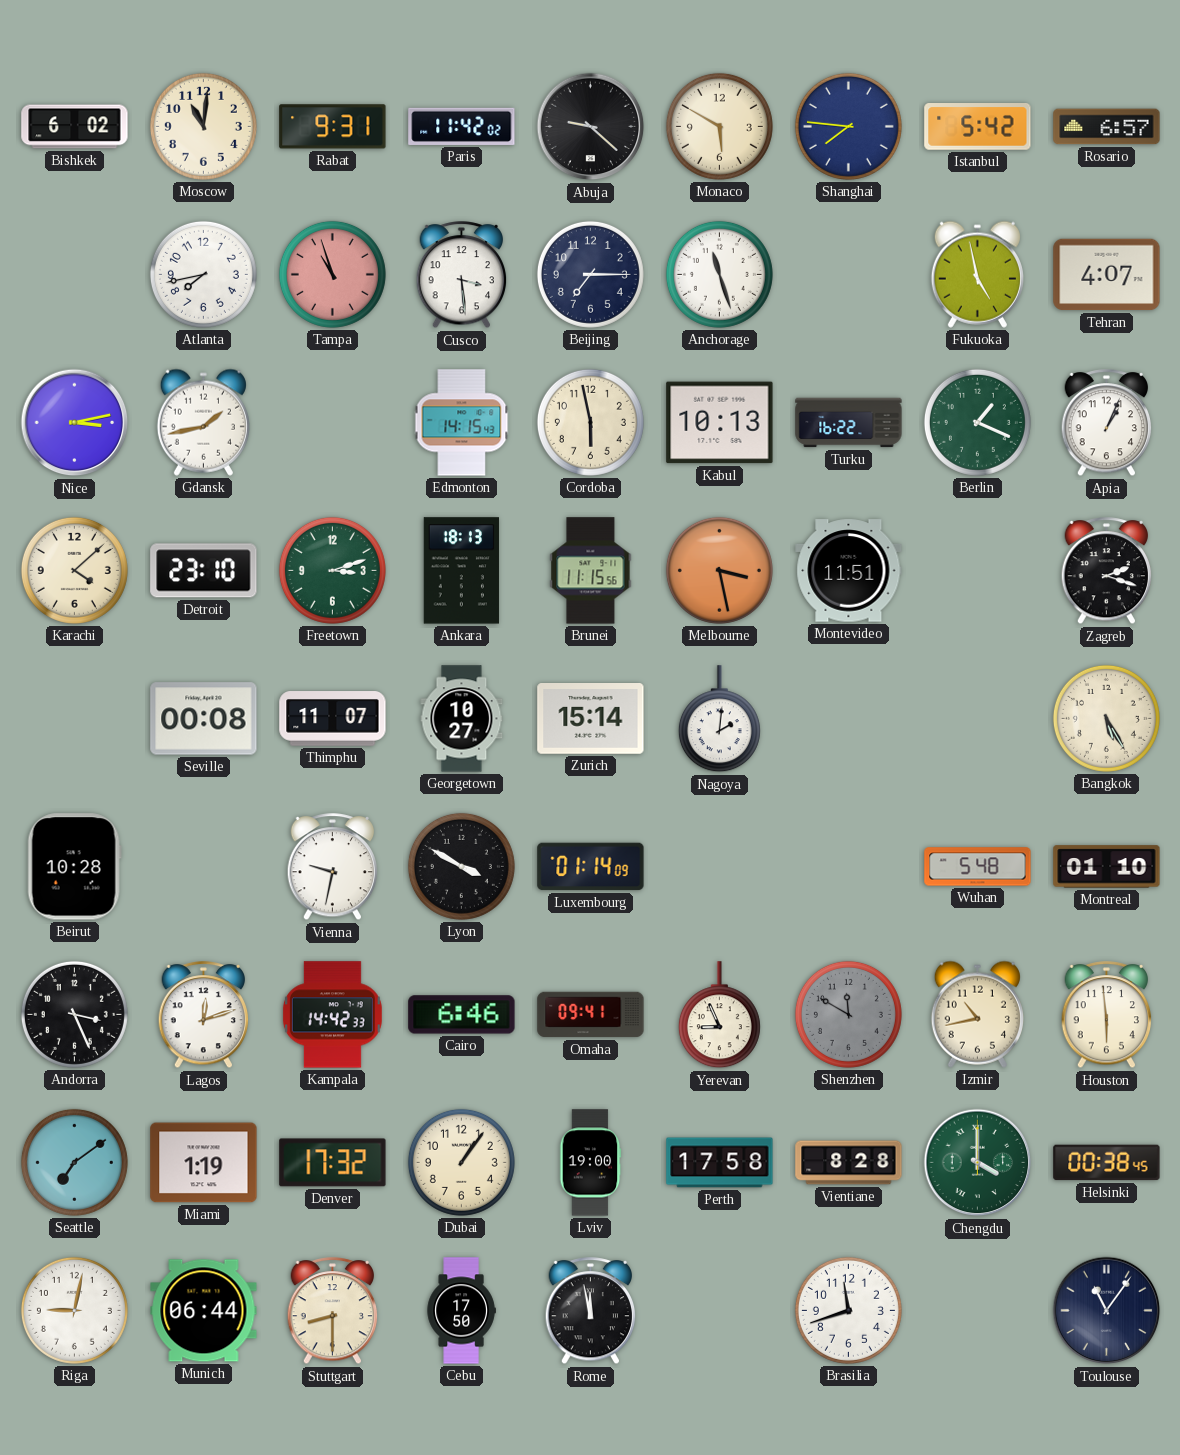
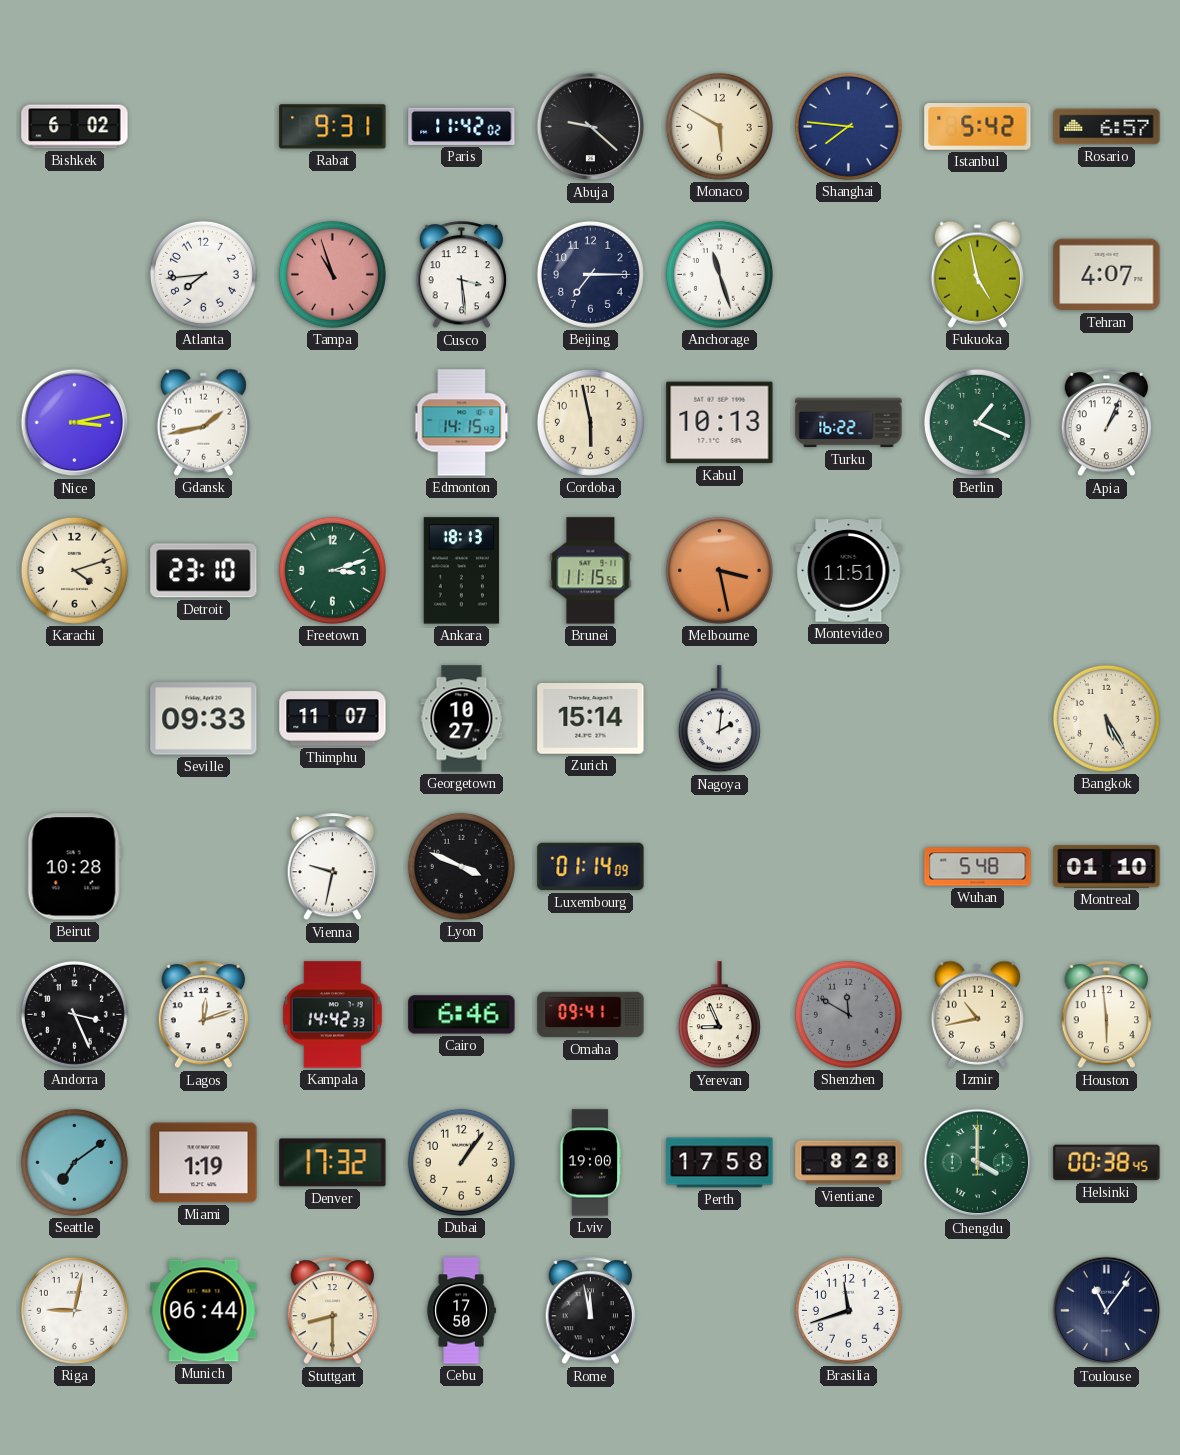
Moscow: 11:01 -> none
Atlanta: 7:43 -> 7:44
Karachi: 4:08 -> 4:12
Zagreb: 2:18 -> none
Seville: 00:08 -> 09:33
Lyon: 3:50 -> 3:49
